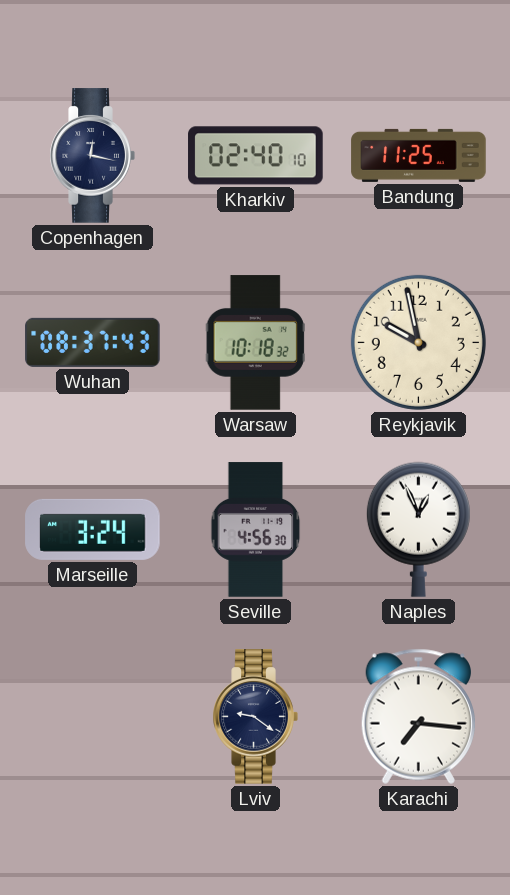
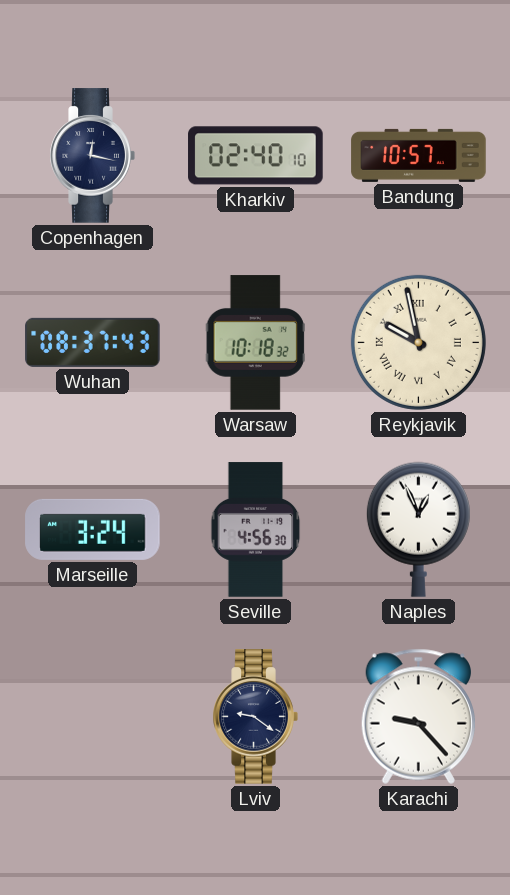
Bandung: 11:25 -> 10:57
Reykjavik numerals: Arabic -> Roman
Karachi: 7:16 -> 9:23
